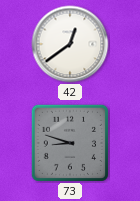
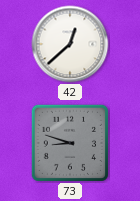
42: 12:39 -> 12:38
